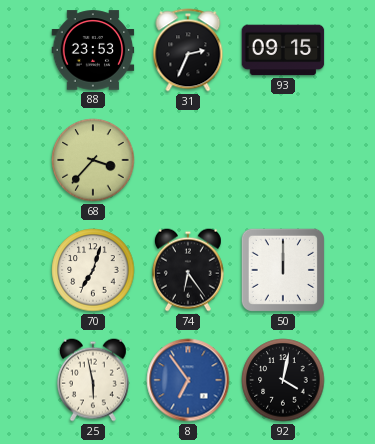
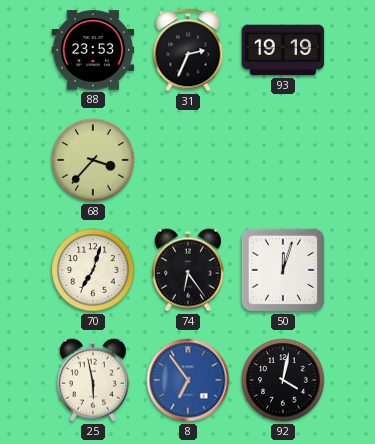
93: 09:15 -> 19:19
50: 12:00 -> 12:03
